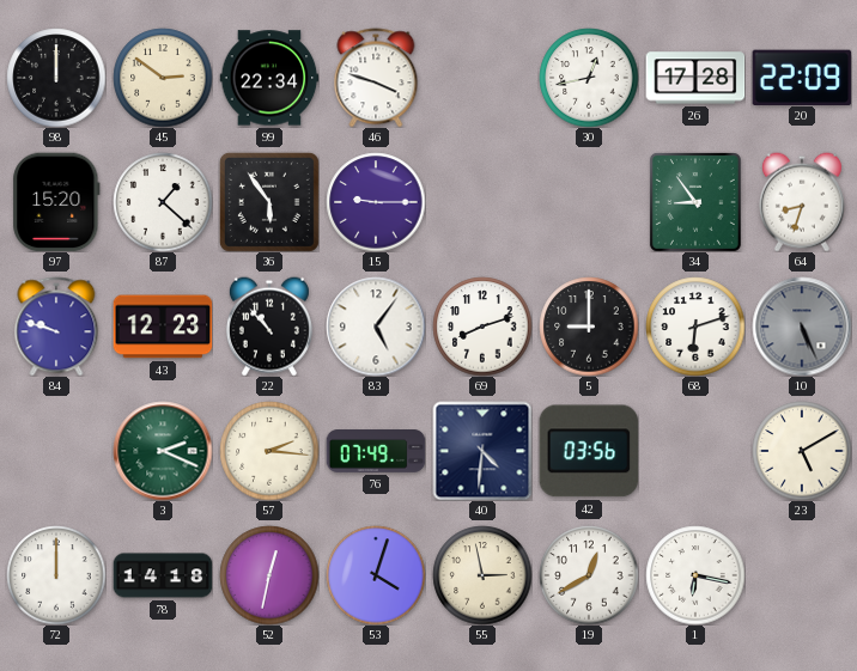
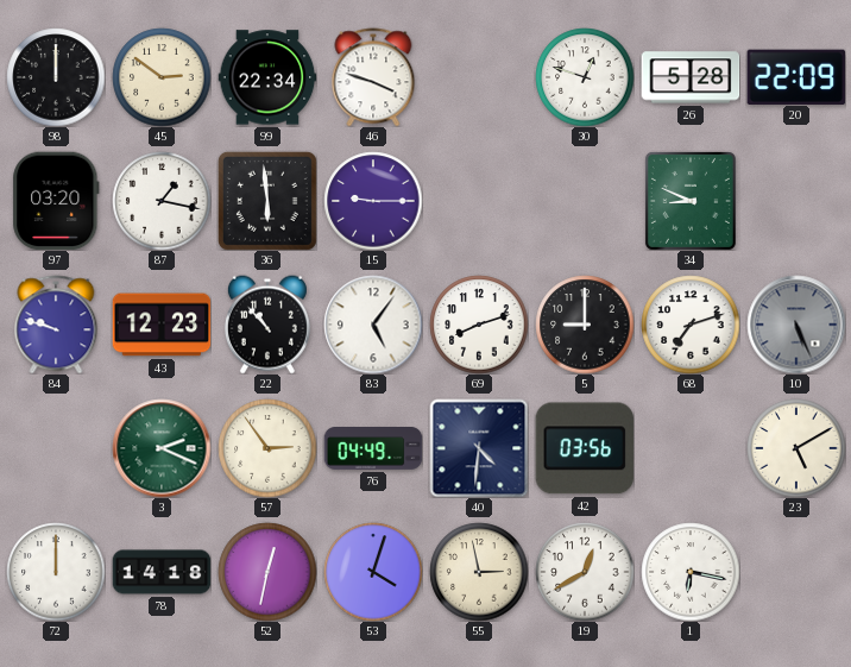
30: 12:43 -> 12:48
26: 17:28 -> 5:28
97: 15:20 -> 03:20
87: 1:22 -> 1:17
36: 5:54 -> 5:59
34: 8:54 -> 8:49
64: 8:33 -> none
68: 6:12 -> 7:12
57: 2:16 -> 2:54
76: 07:49 -> 04:49
